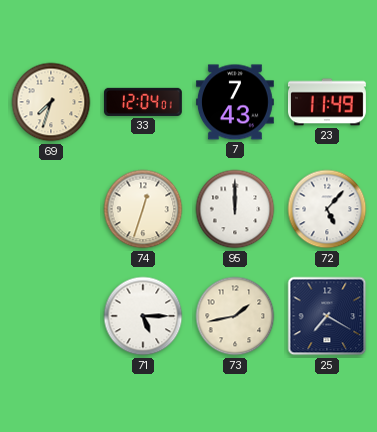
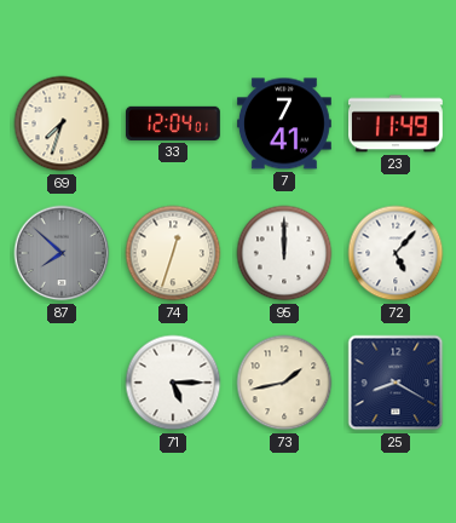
7: 7:43 -> 7:41
87: none -> 7:52
25: 7:20 -> 8:20
